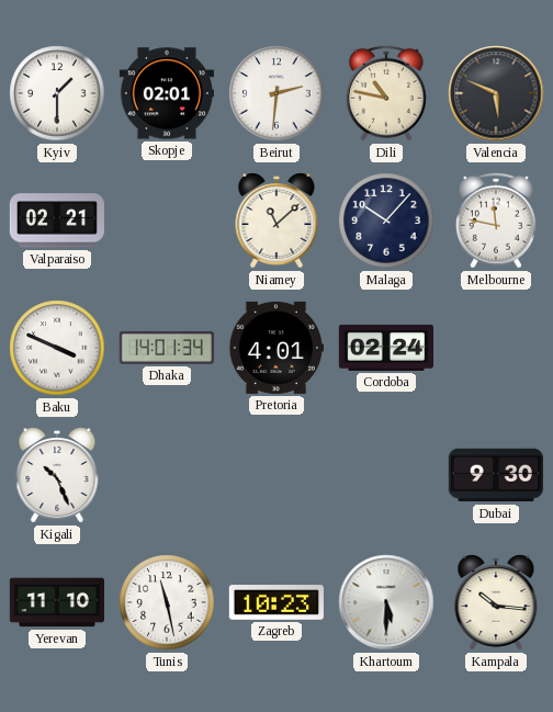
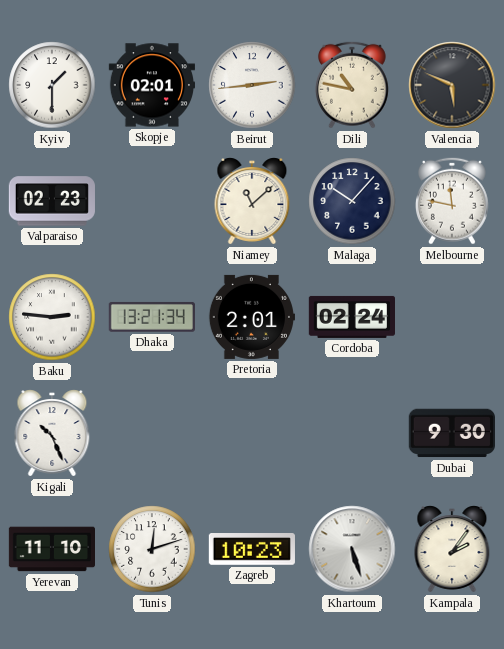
Beirut: 2:31 -> 2:44
Valparaiso: 02:21 -> 02:23
Baku: 3:49 -> 2:46
Dhaka: 14:01 -> 13:21
Pretoria: 4:01 -> 2:01
Tunis: 11:28 -> 12:12
Khartoum: 5:30 -> 5:27
Kampala: 10:16 -> 2:06
